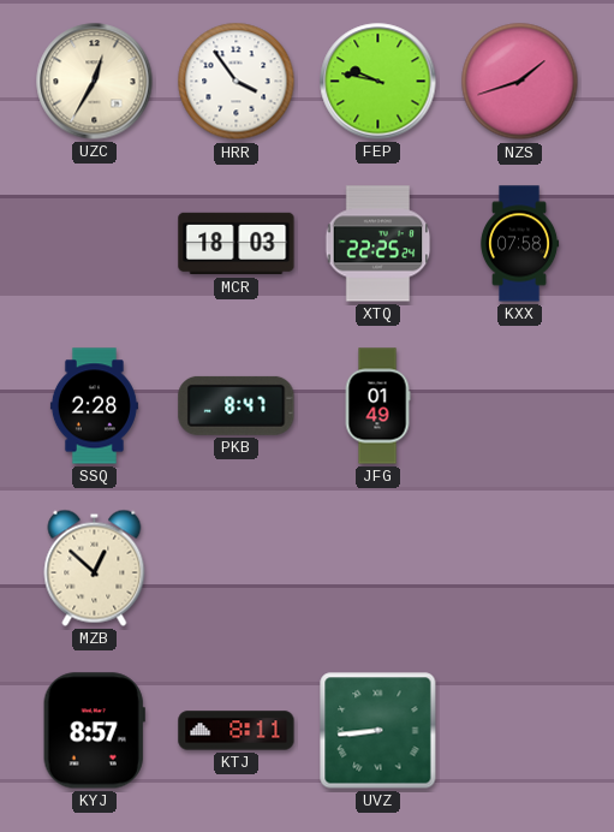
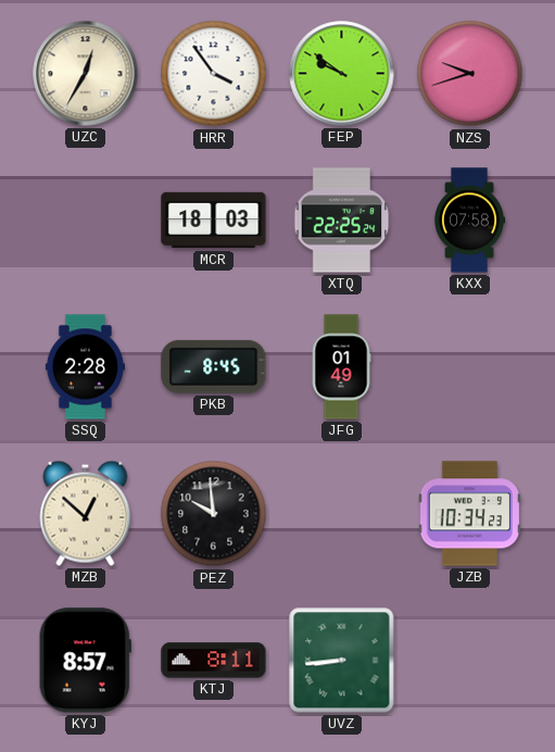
FEP: 9:47 -> 9:51
NZS: 1:42 -> 9:42
PKB: 8:47 -> 8:45
PEZ: none -> 9:59
JZB: none -> 10:34
